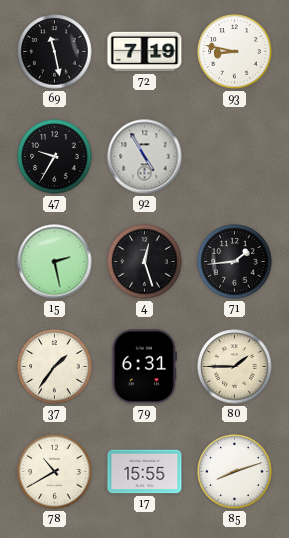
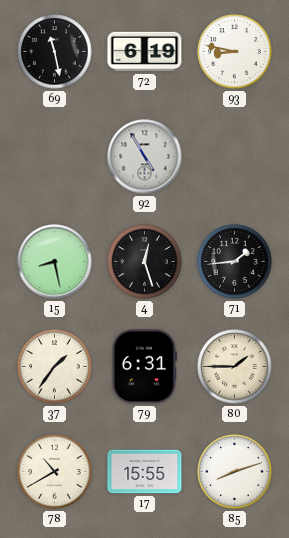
72: 7:19 -> 6:19
47: 9:35 -> none
15: 2:28 -> 8:28
